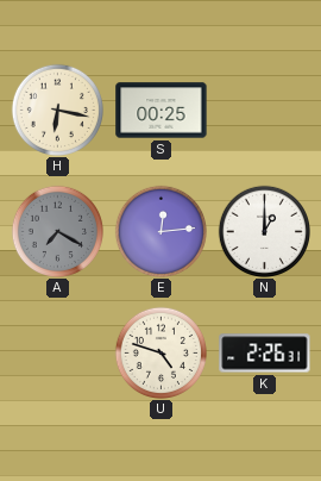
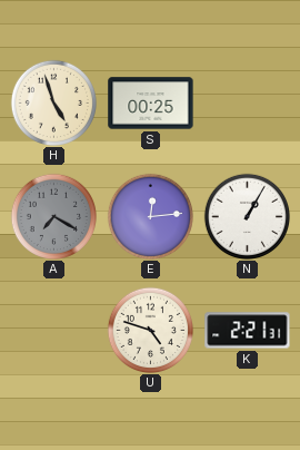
H: 6:17 -> 4:57
N: 1:00 -> 1:05
K: 2:26 -> 2:21
